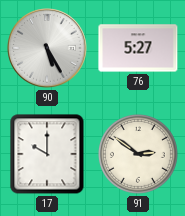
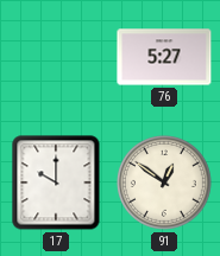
90: 5:25 -> none
91: 2:51 -> 12:51
